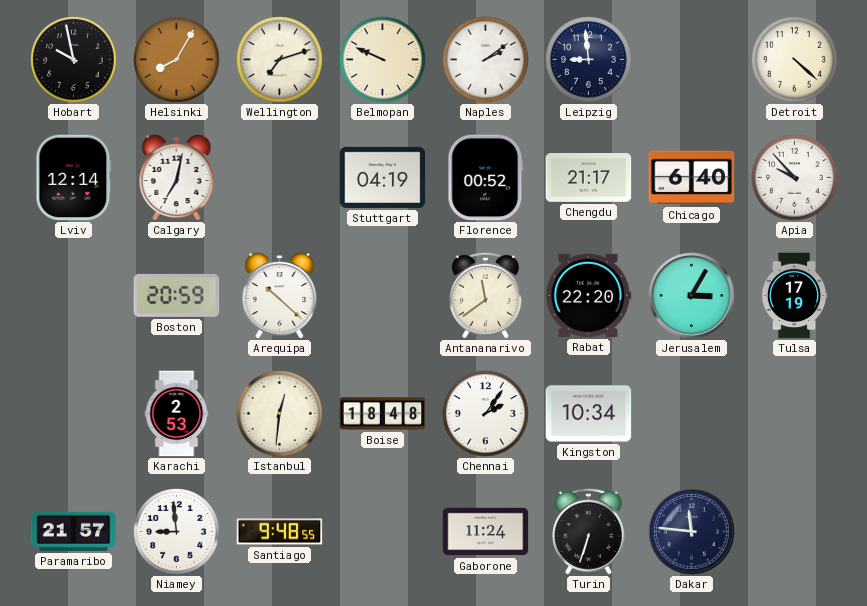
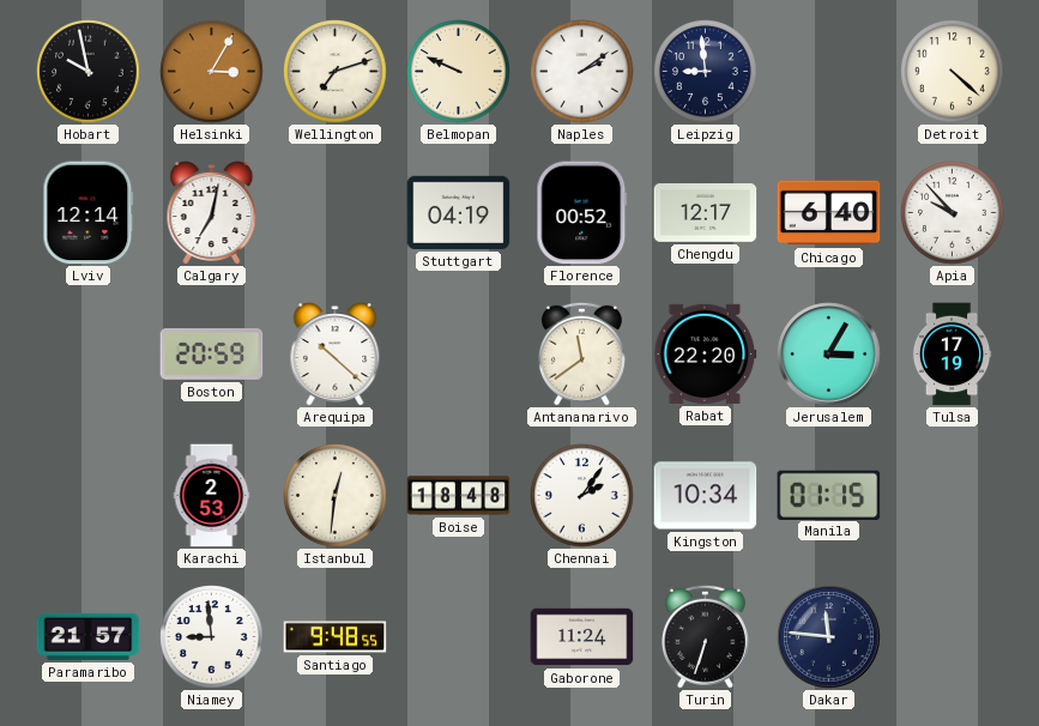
Helsinki: 8:05 -> 3:05
Chengdu: 21:17 -> 12:17
Manila: none -> 01:15
